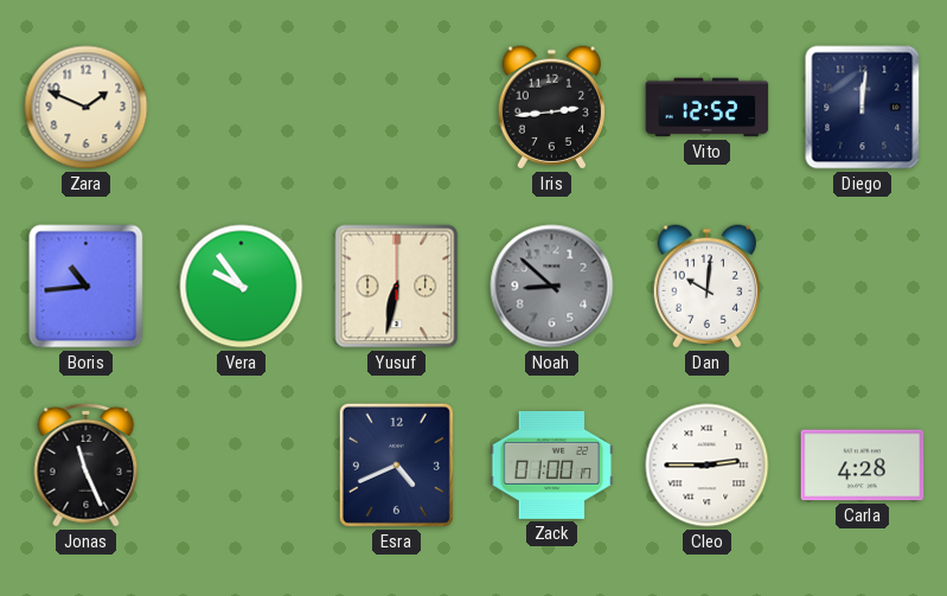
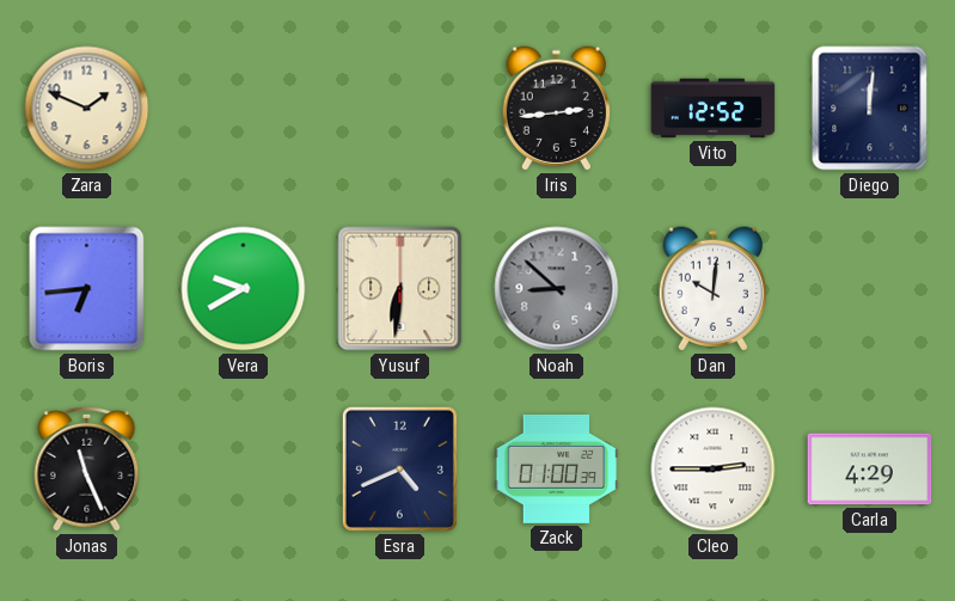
Boris: 10:44 -> 6:44
Vera: 9:54 -> 9:40
Yusuf: 6:32 -> 6:31
Zack: 01:00:17 -> 01:00:39
Carla: 4:28 -> 4:29
